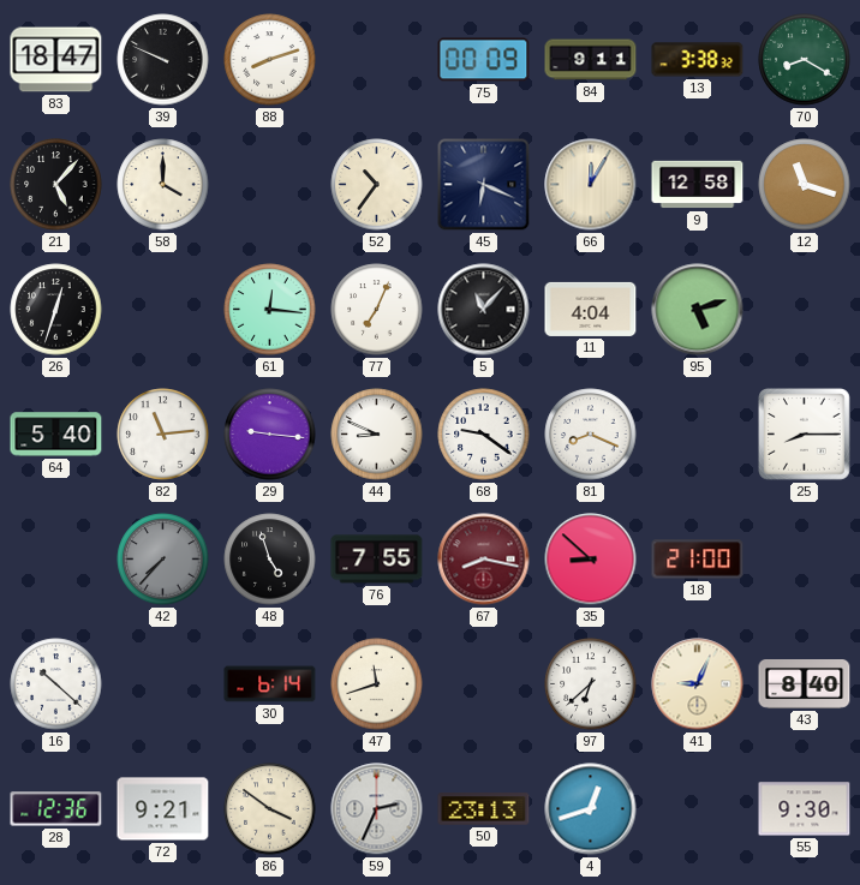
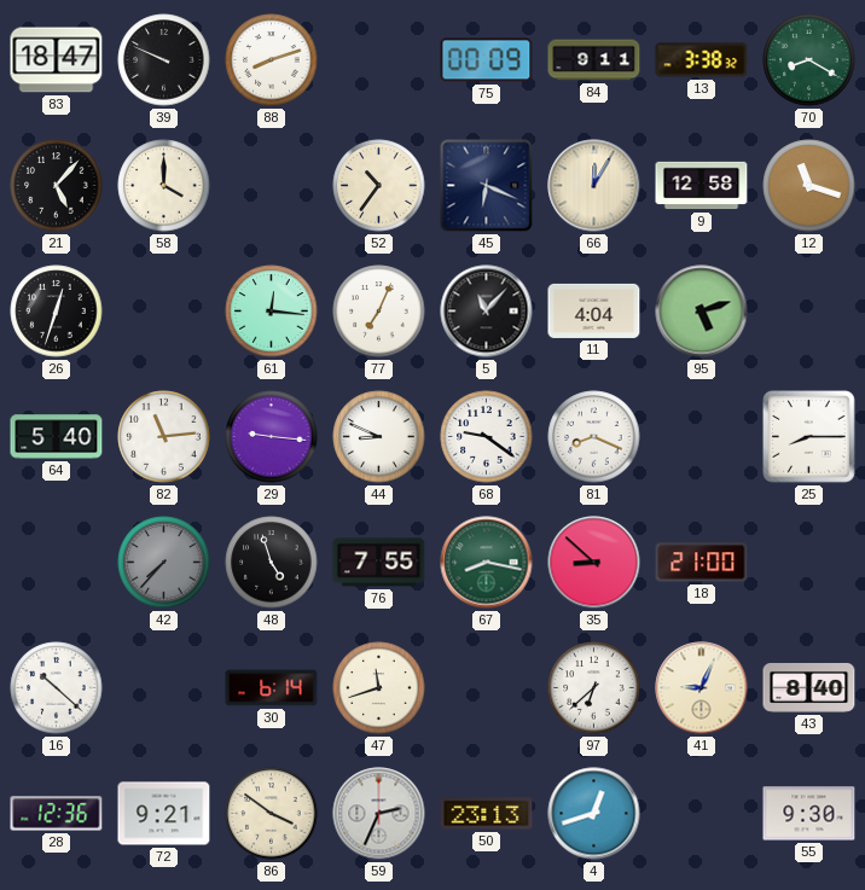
67 dial: burgundy -> green
